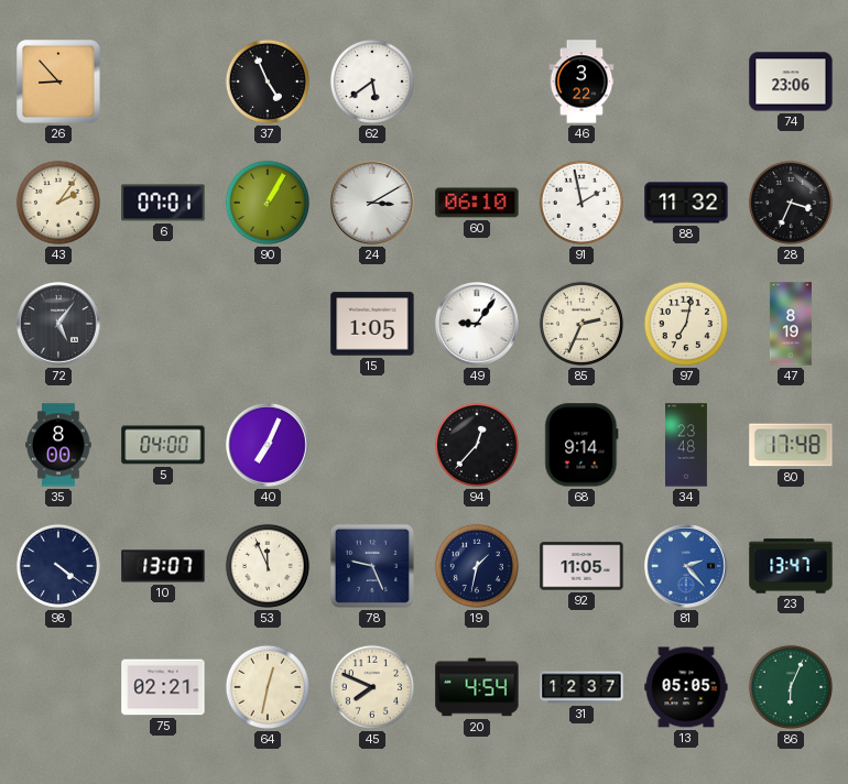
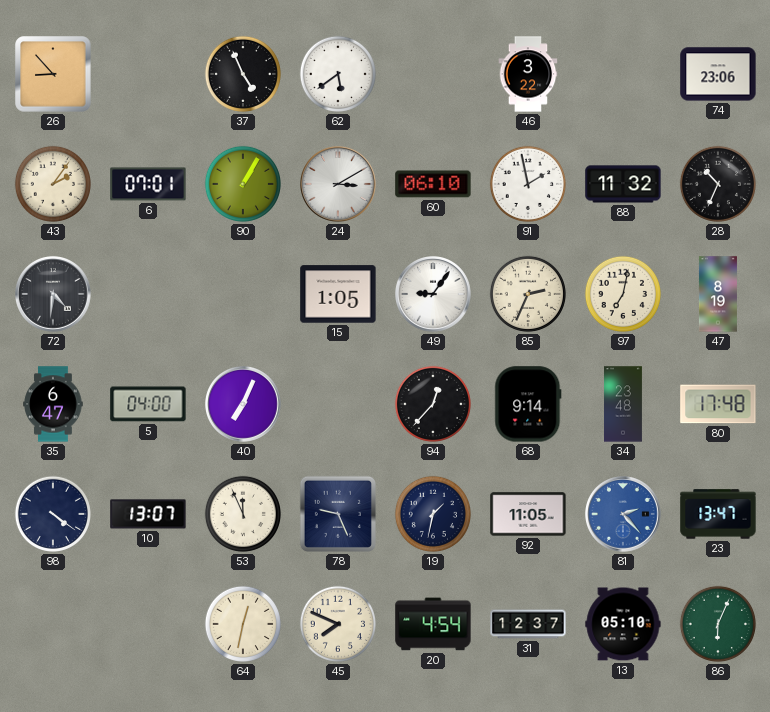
28: 3:34 -> 10:34
72: 5:06 -> 4:31
35: 8:00 -> 6:47
75: 02:21 -> none
13: 05:05 -> 05:10
